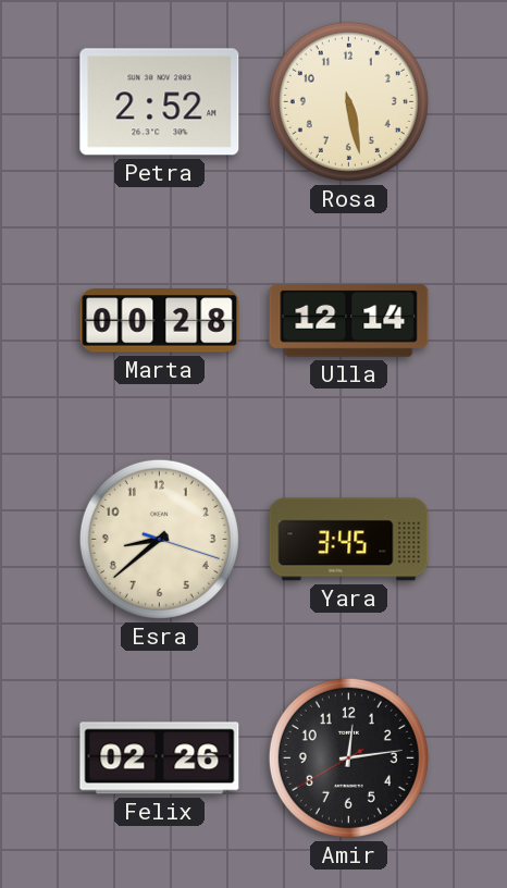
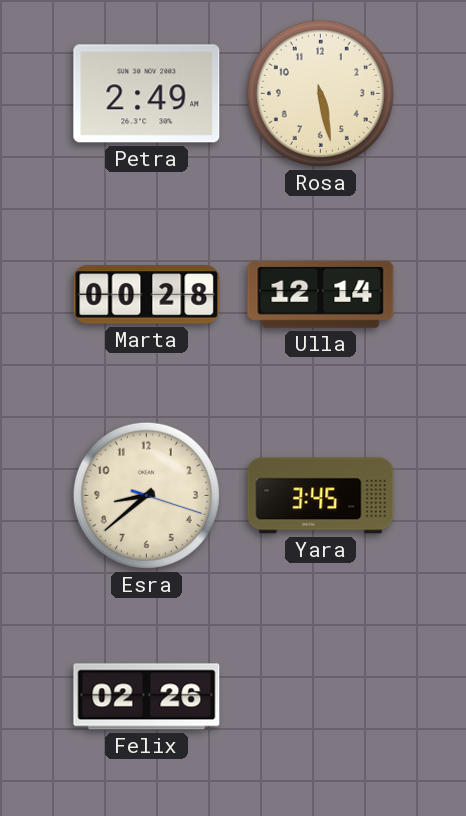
Petra: 2:52 -> 2:49
Amir: 12:13 -> none
